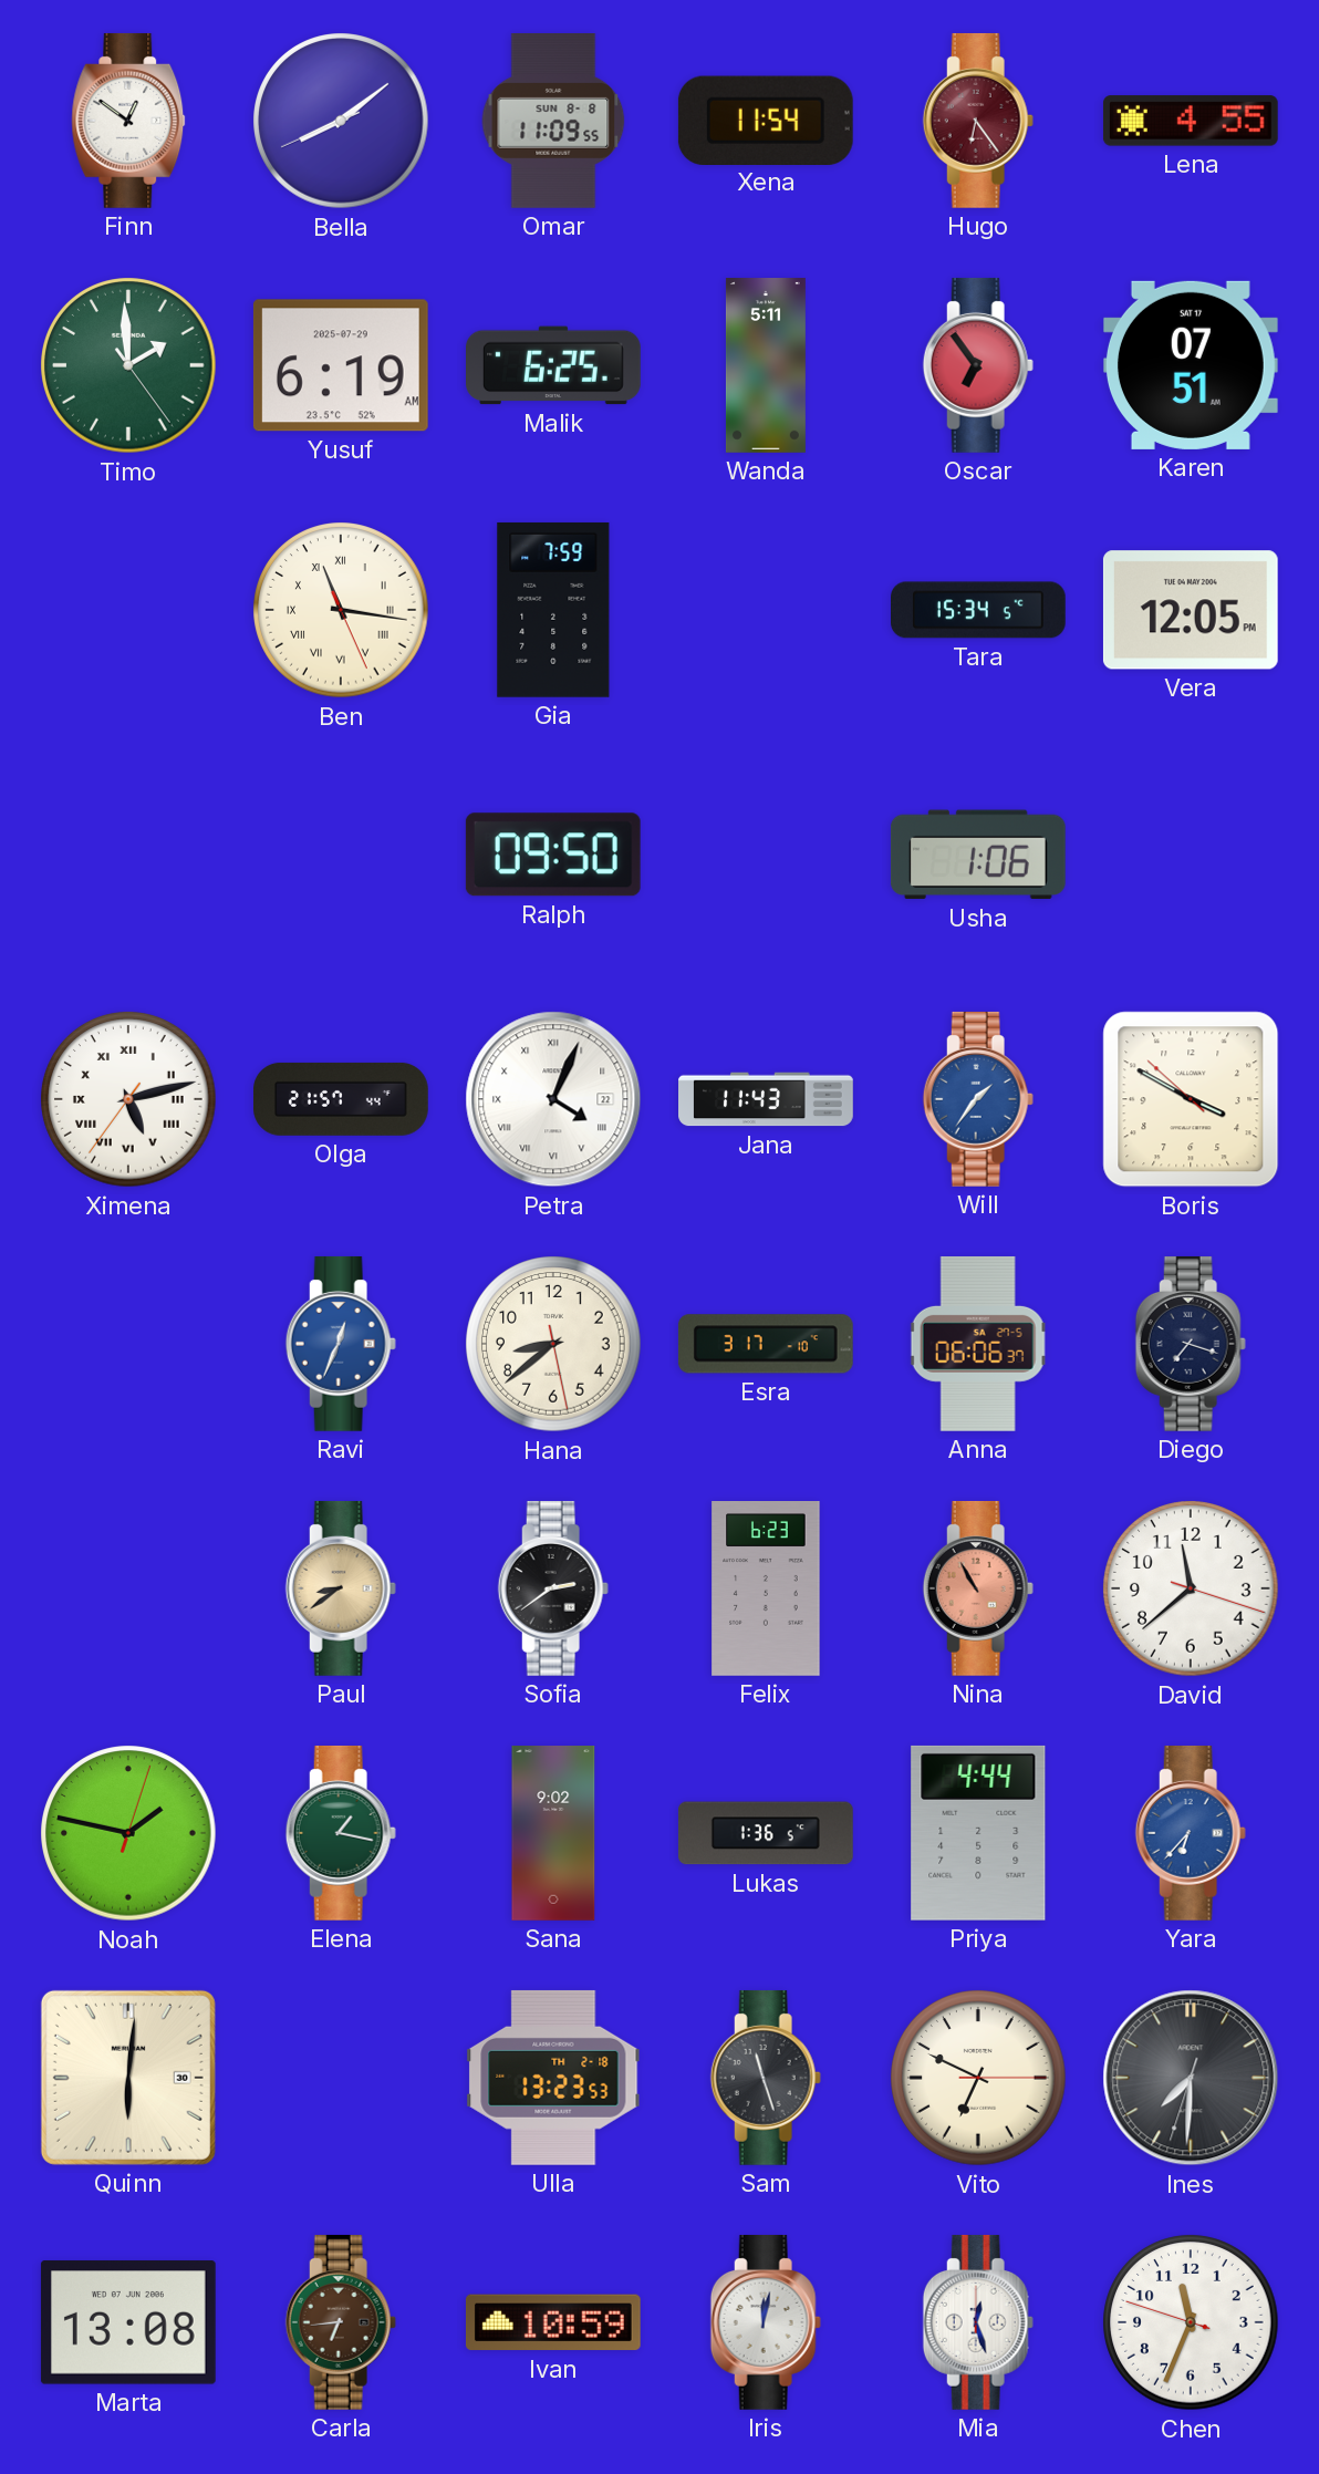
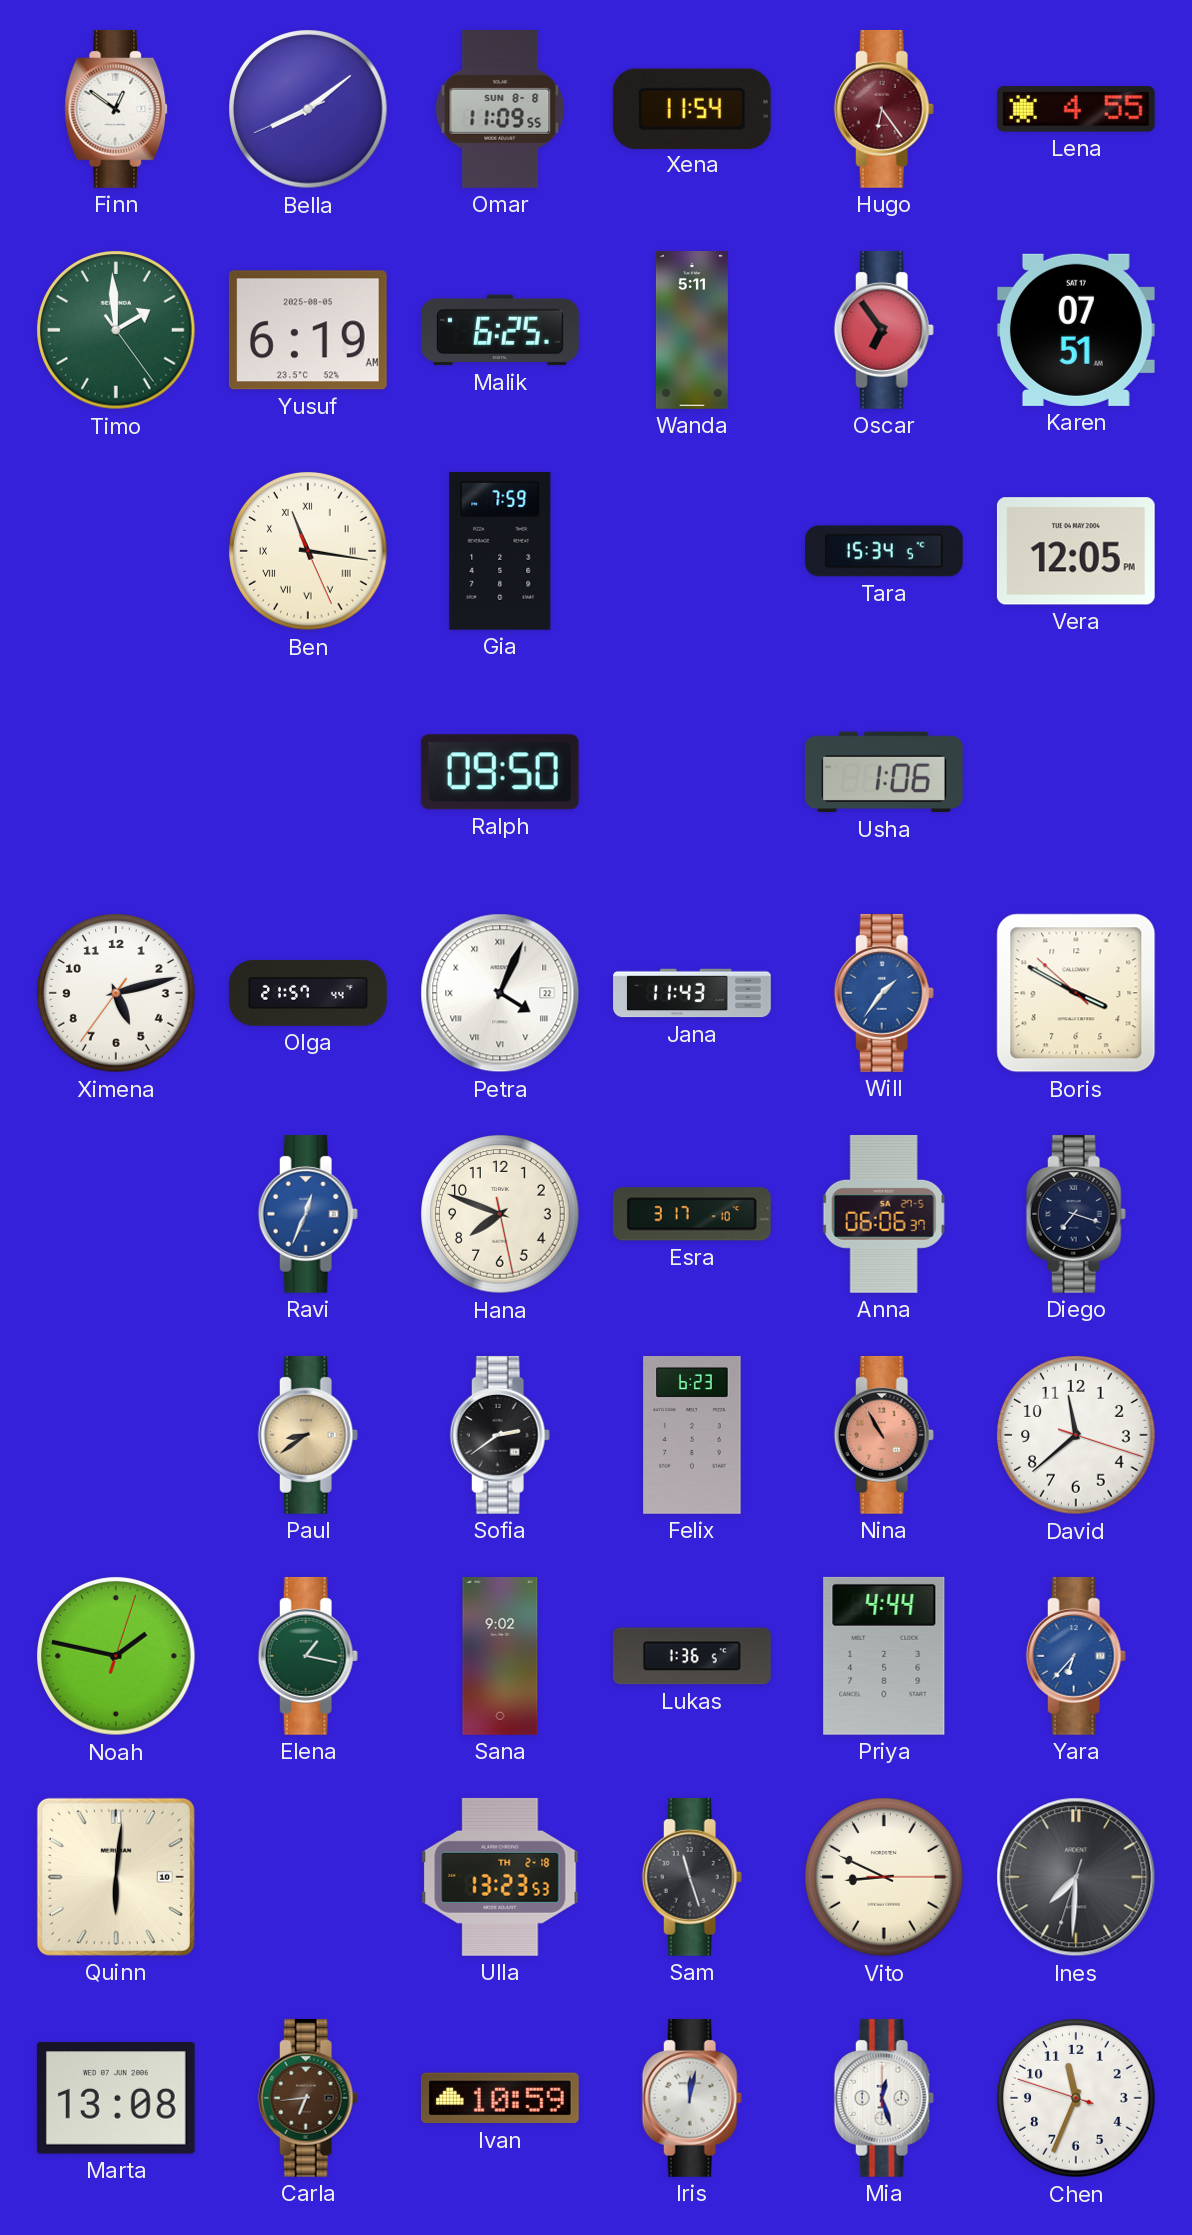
Yusuf date: 2025-07-29 -> 2025-08-05
Ximena numerals: Roman -> Arabic
Hana: 8:38 -> 7:48
Quinn date: 30 -> 10
Vito: 6:49 -> 8:49
